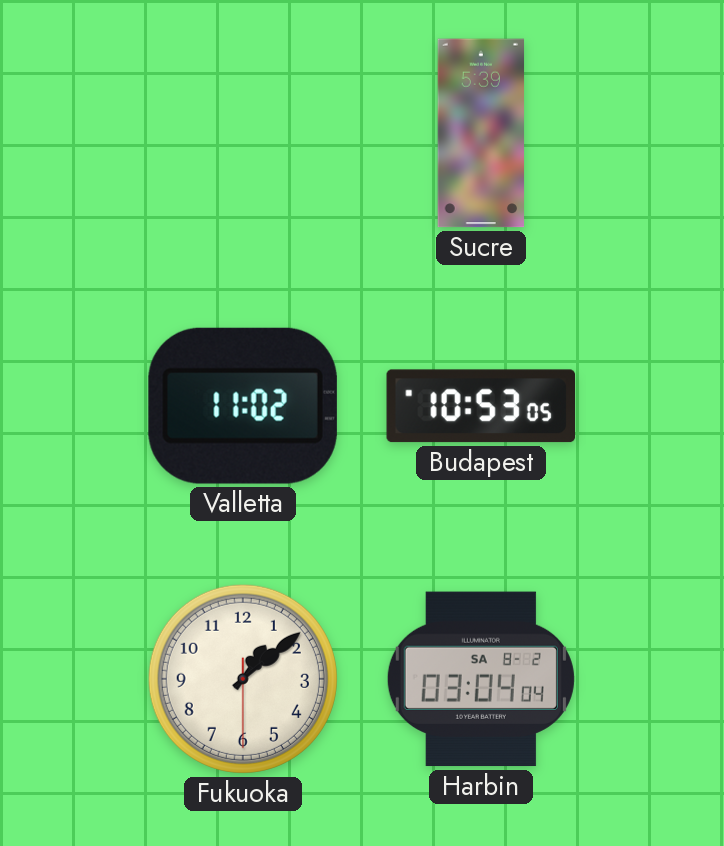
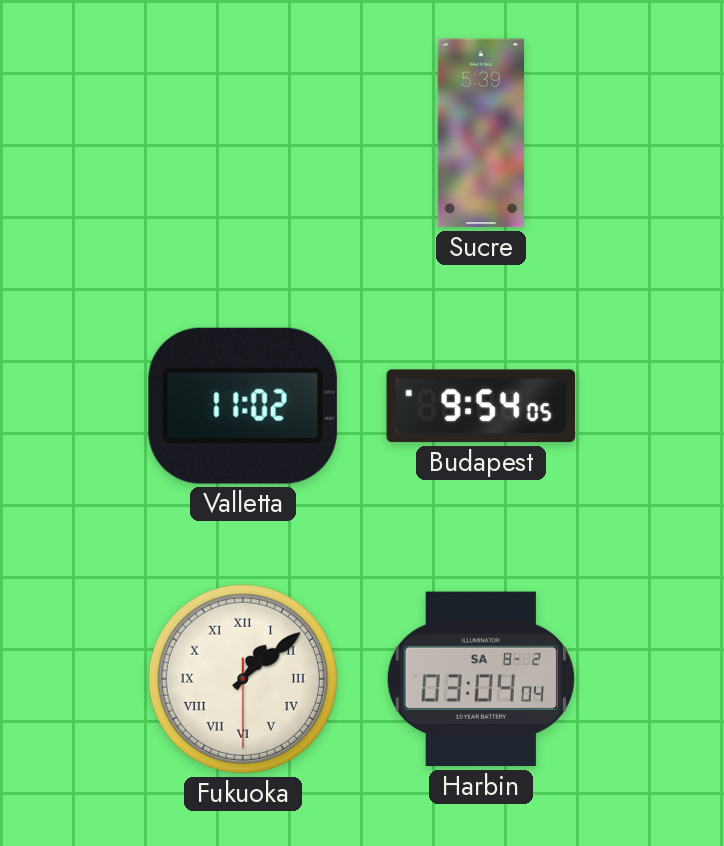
Budapest: 10:53 -> 9:54
Fukuoka numerals: Arabic -> Roman
